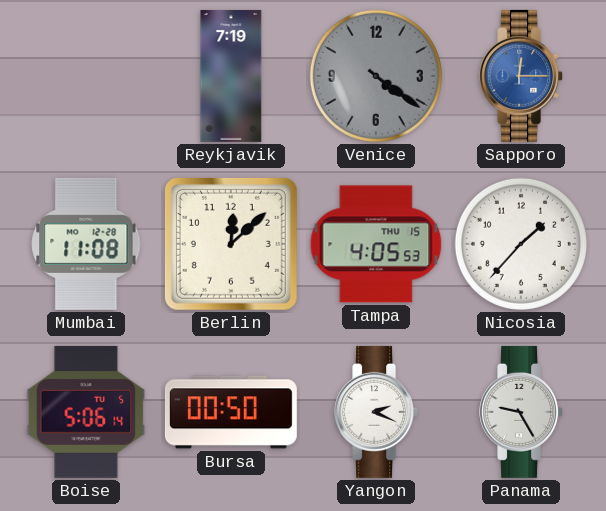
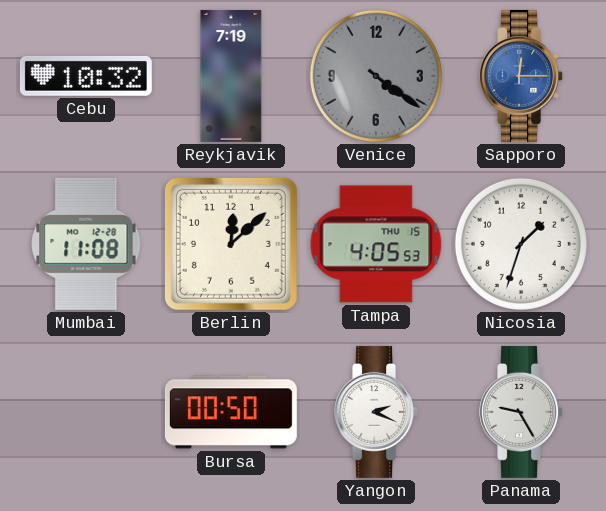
Cebu: none -> 10:32
Nicosia: 1:37 -> 1:33
Boise: 5:06 -> none
